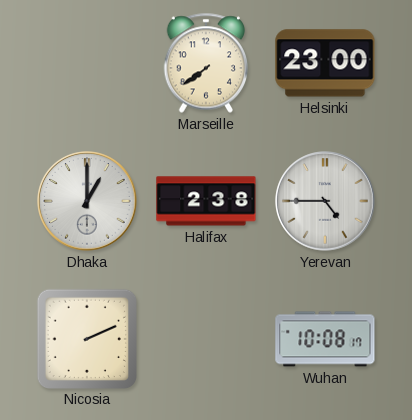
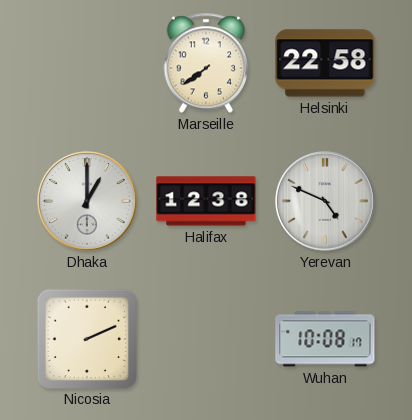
Helsinki: 23:00 -> 22:58
Halifax: 2:38 -> 12:38
Yerevan: 4:45 -> 4:49
